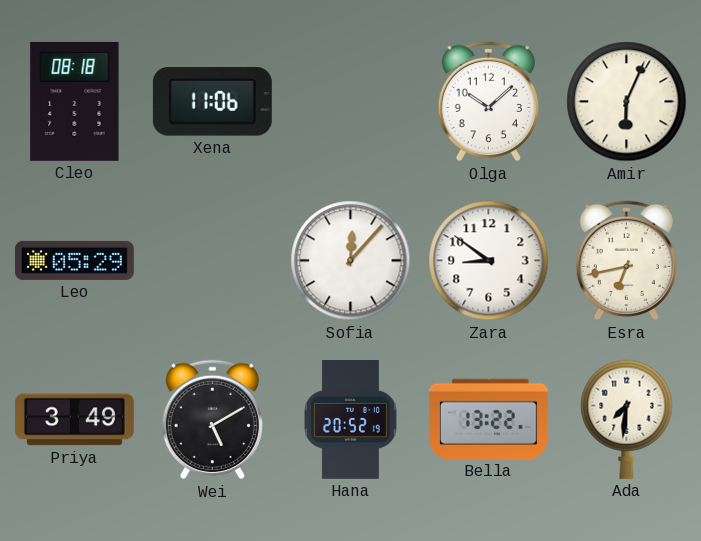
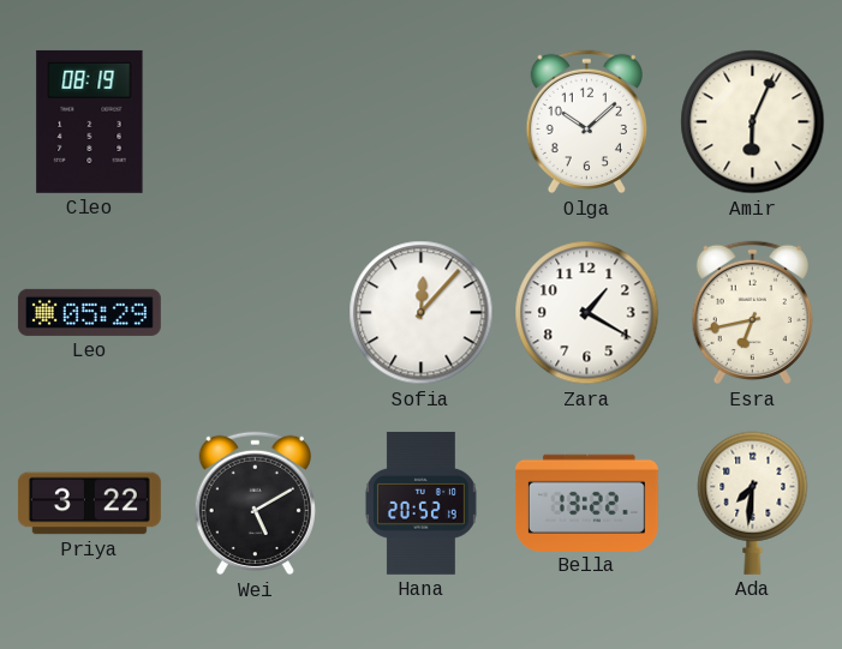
Cleo: 08:18 -> 08:19
Xena: 11:06 -> none
Zara: 8:51 -> 1:20
Priya: 3:49 -> 3:22
